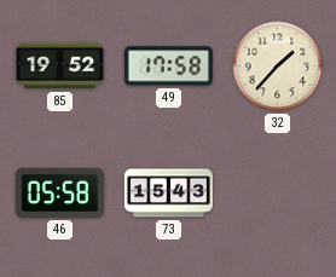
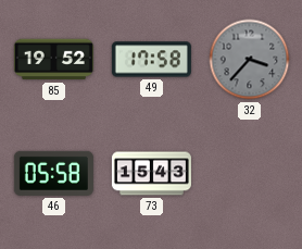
32: 1:37 -> 3:37
32 dial: cream -> grey
